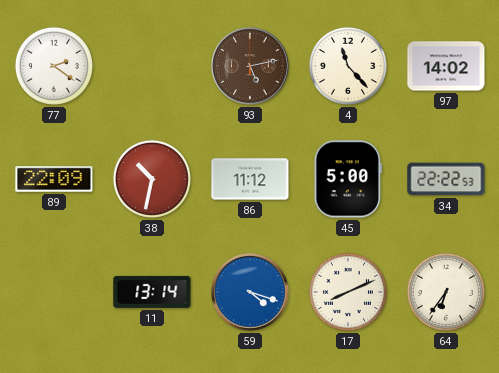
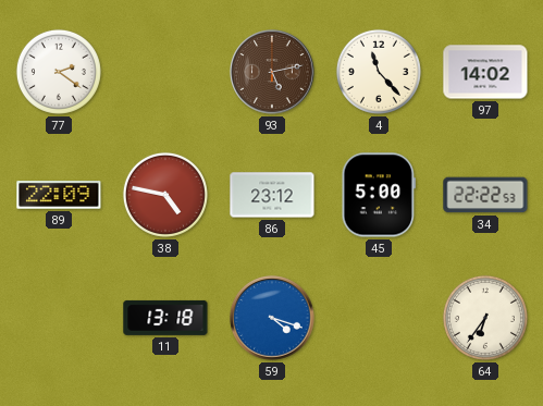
38: 10:32 -> 4:47
86: 11:12 -> 23:12
11: 13:14 -> 13:18
17: 8:11 -> none
